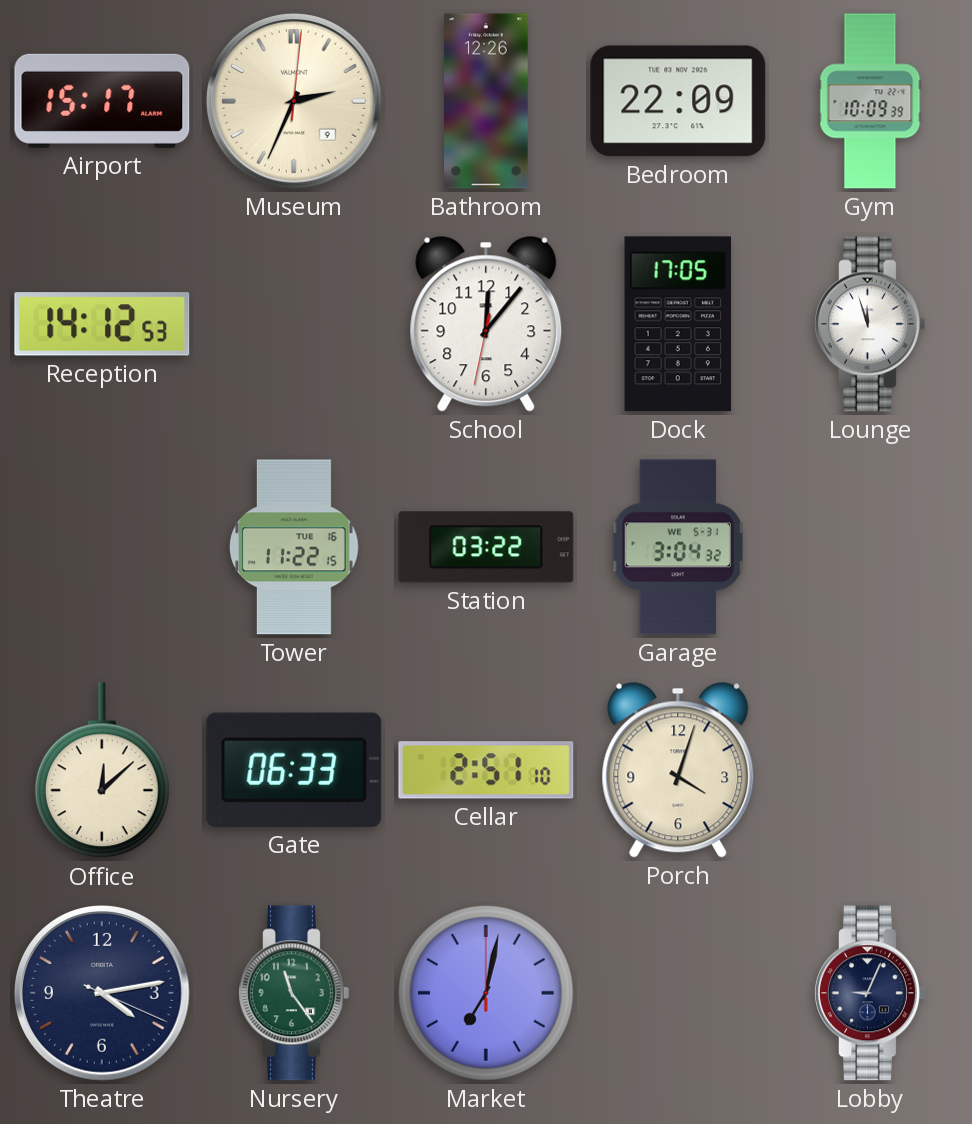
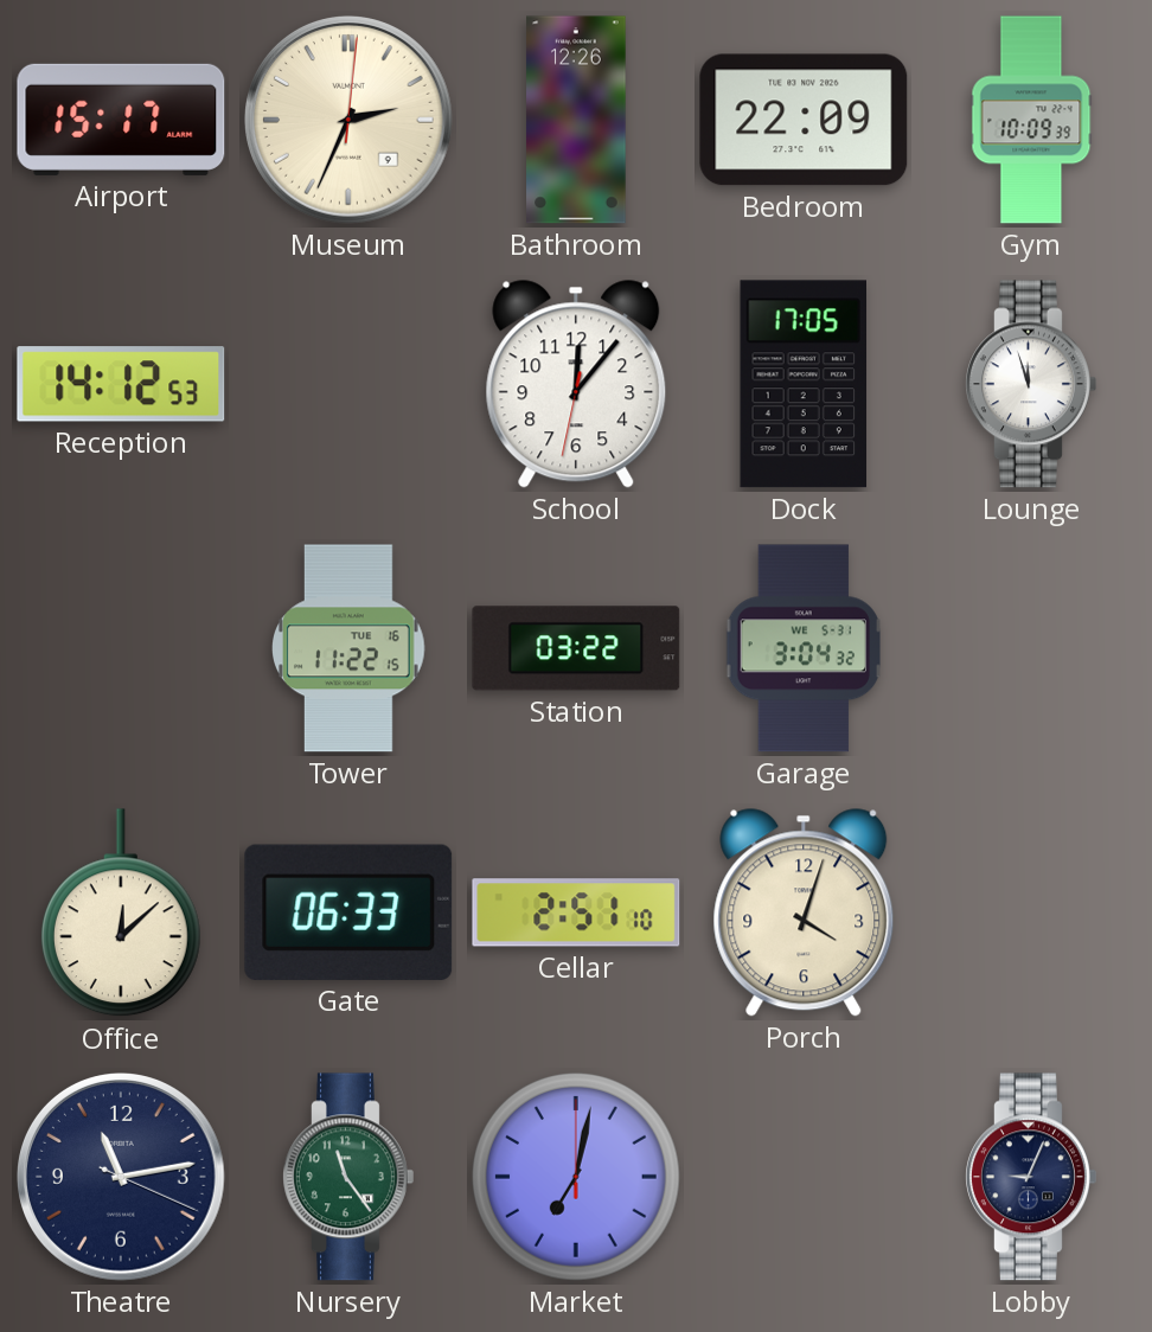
Theatre: 4:13 -> 11:13
